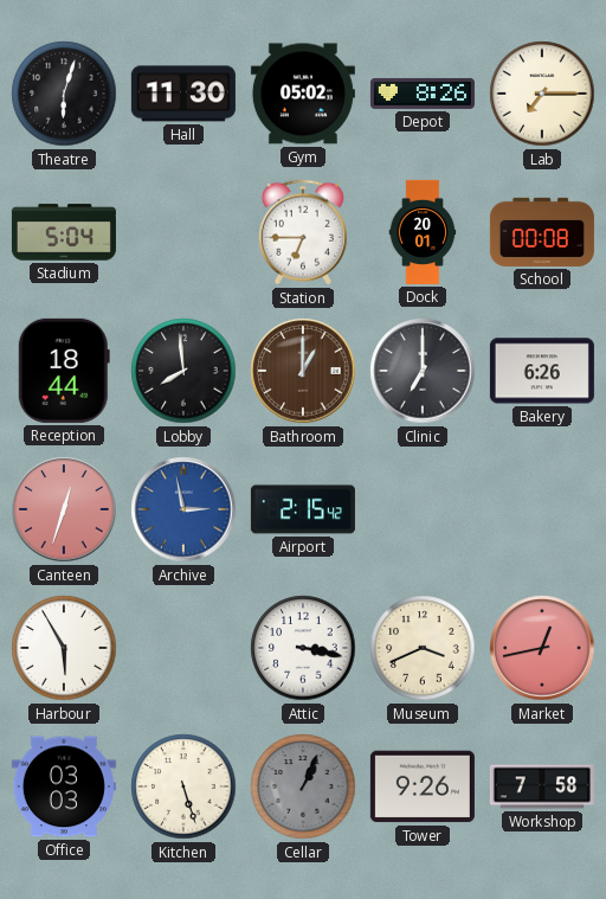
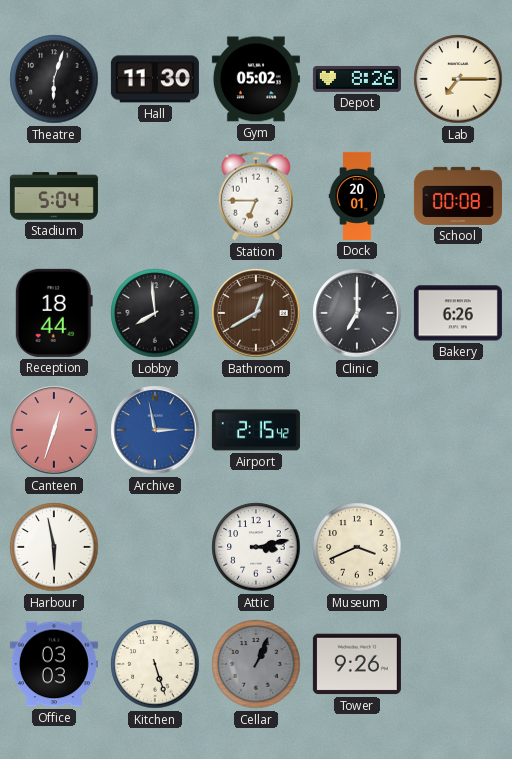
Bathroom: 1:00 -> 12:40
Harbour: 5:55 -> 5:58
Attic: 3:17 -> 3:13
Market: 12:43 -> none
Workshop: 7:58 -> none
